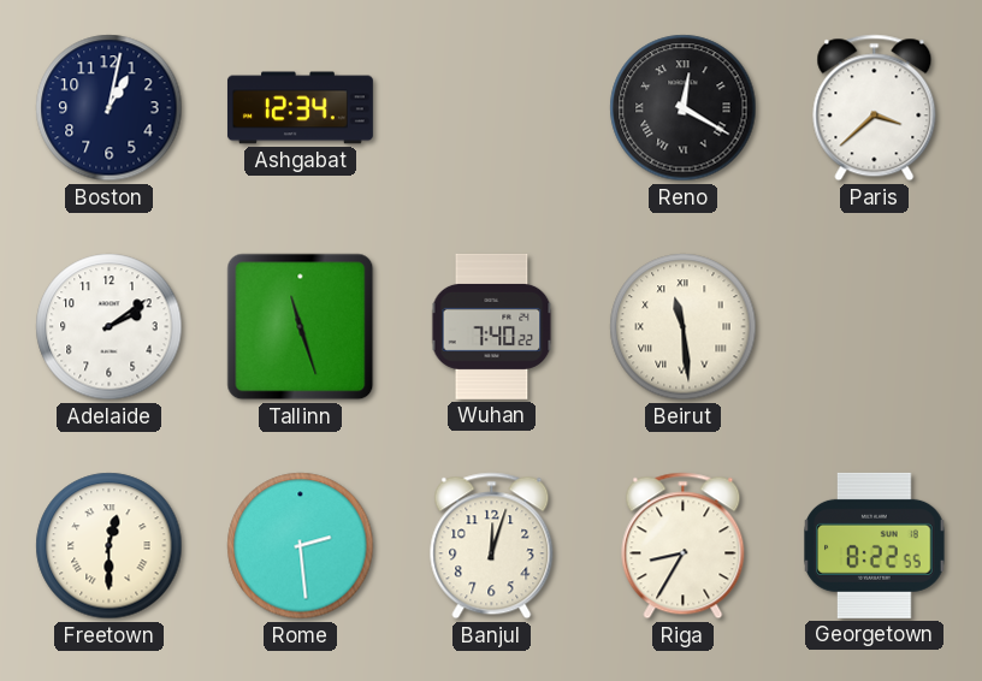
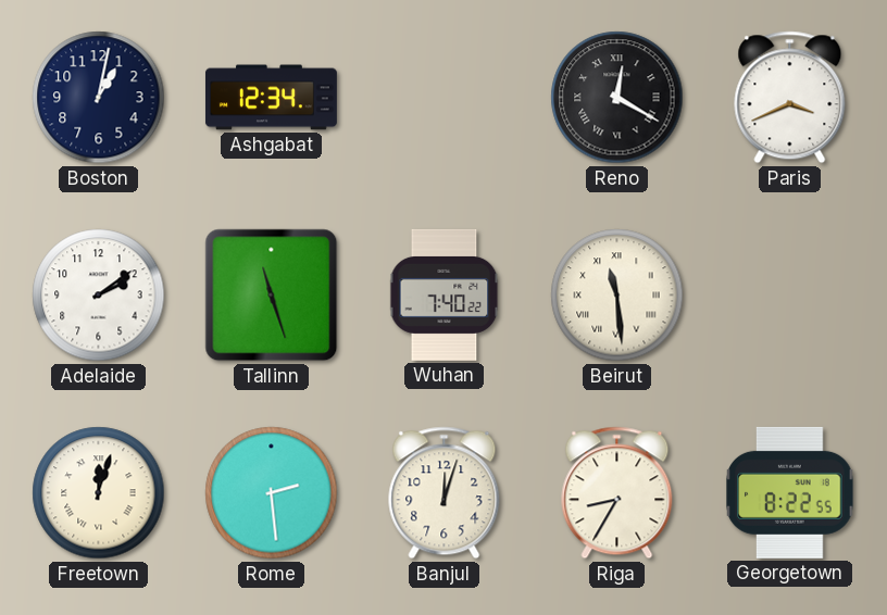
Paris: 3:38 -> 3:41
Freetown: 12:30 -> 12:03
